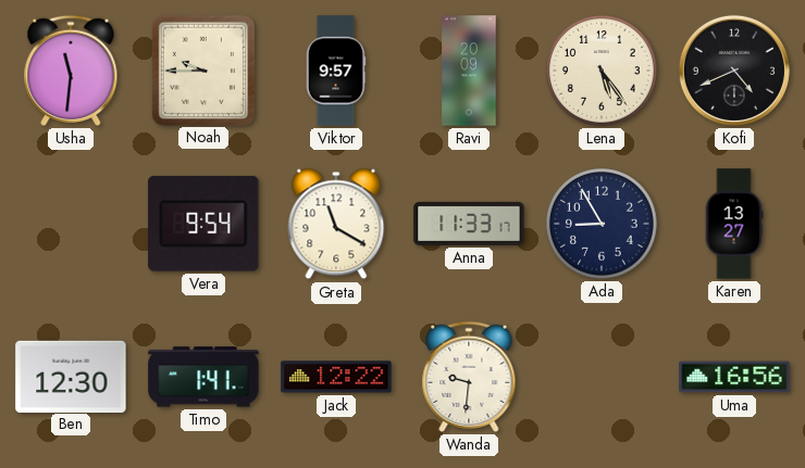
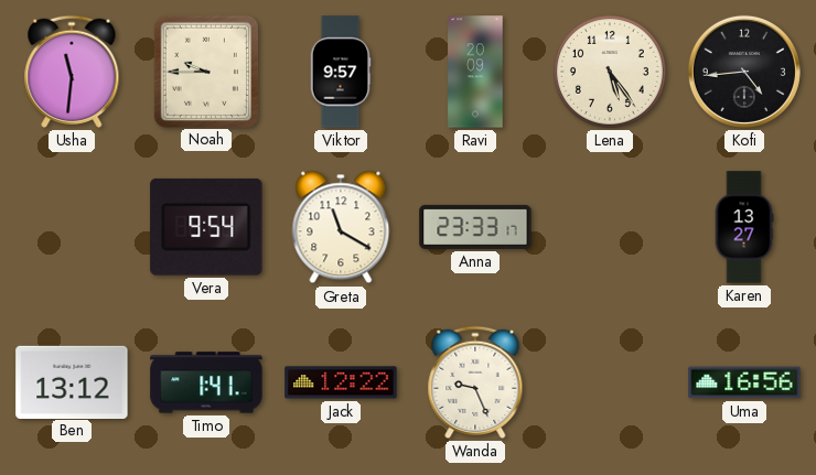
Kofi: 4:41 -> 4:44
Anna: 11:33 -> 23:33
Ada: 8:55 -> none
Ben: 12:30 -> 13:12
Wanda: 9:31 -> 9:26
